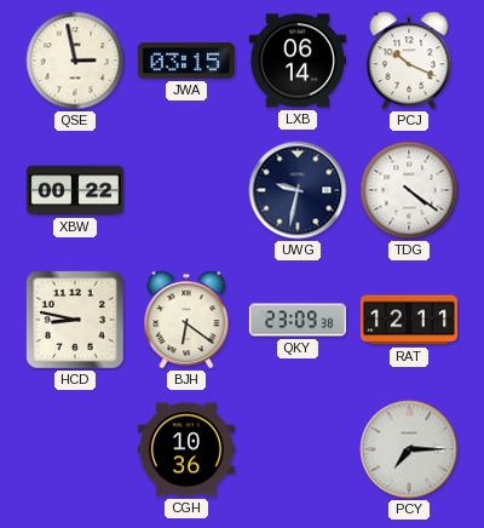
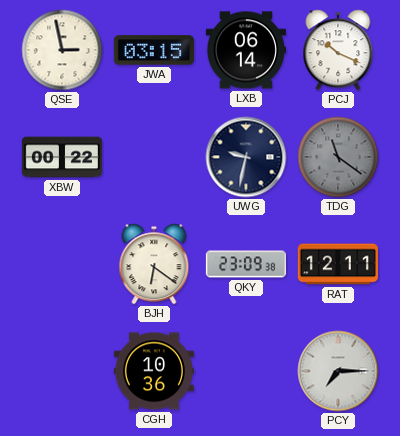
TDG: 4:21 -> 11:21
TDG dial: white -> grey
HCD: 8:47 -> none
